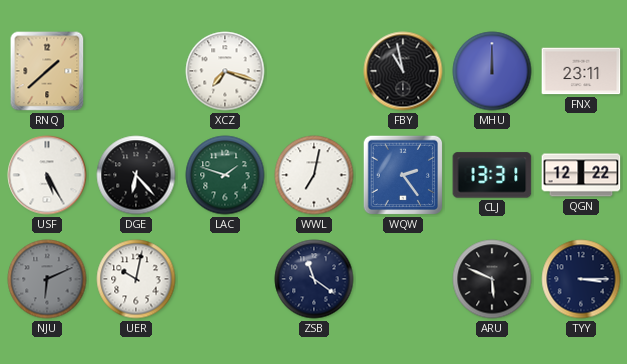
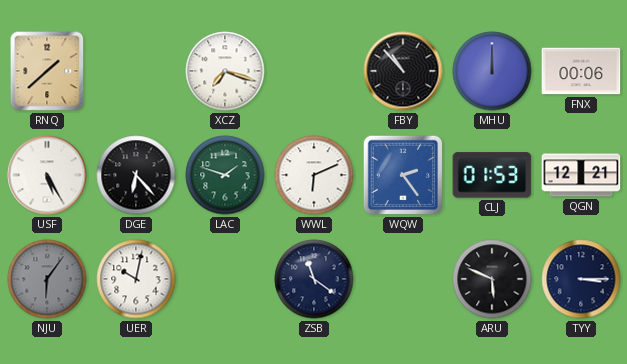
FBY: 10:58 -> 10:53
FNX: 23:11 -> 00:06
WWL: 7:02 -> 6:11
CLJ: 13:31 -> 01:53
QGN: 12:22 -> 12:21
NJU: 6:11 -> 6:06
